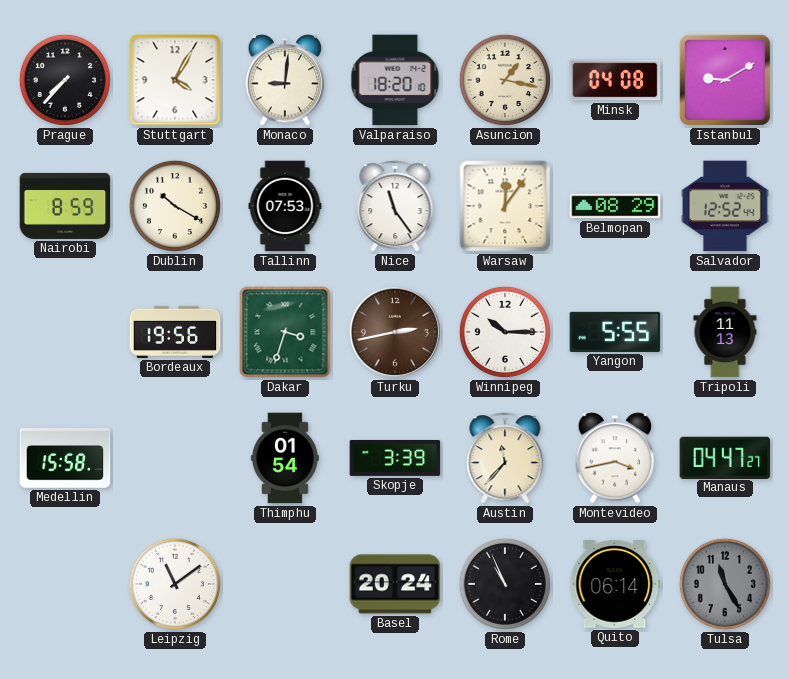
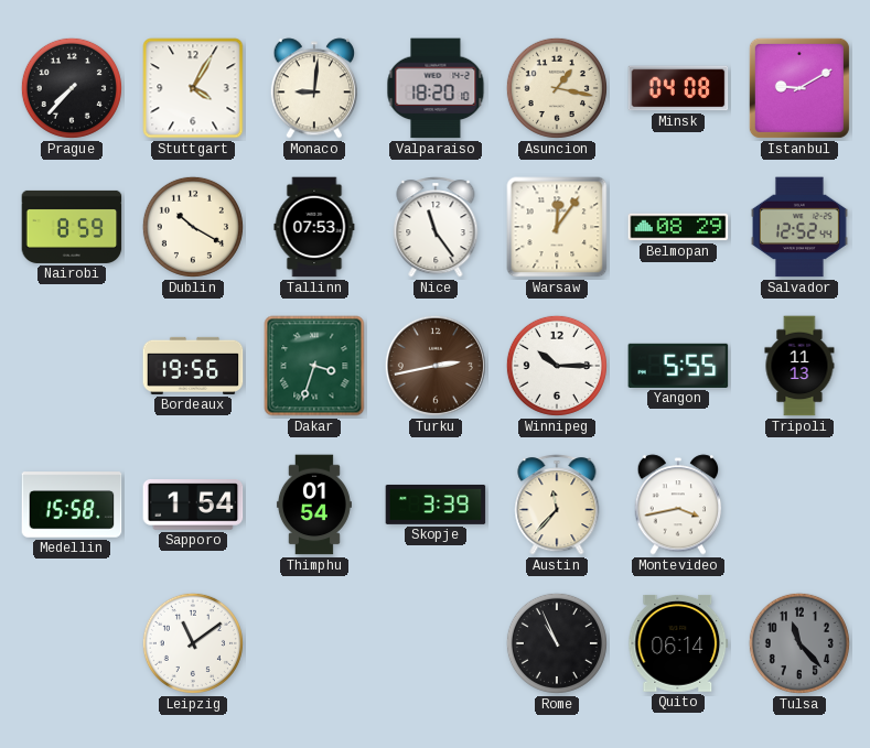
Sapporo: none -> 1:54
Manaus: 04:47 -> none
Basel: 20:24 -> none
Tulsa: 11:25 -> 11:23
